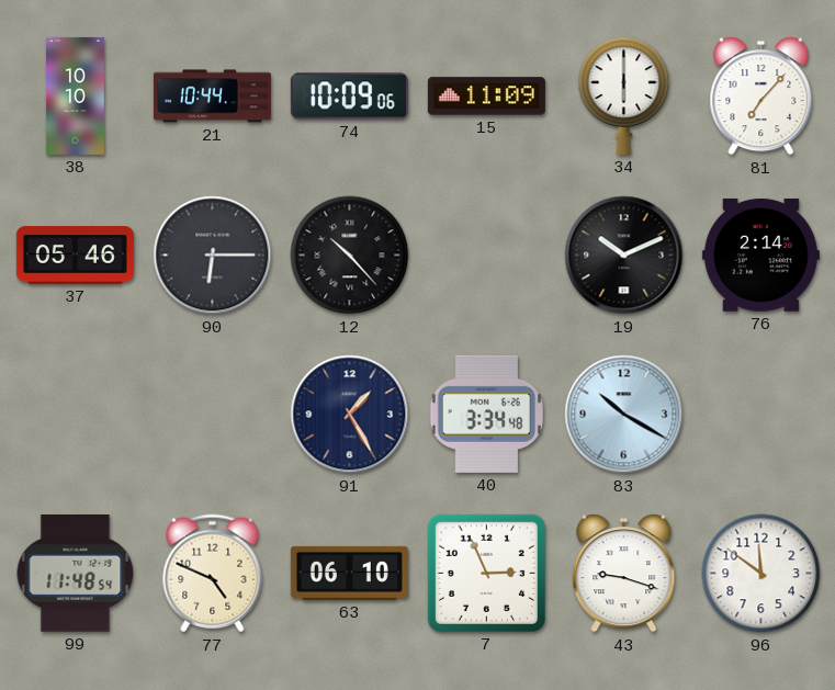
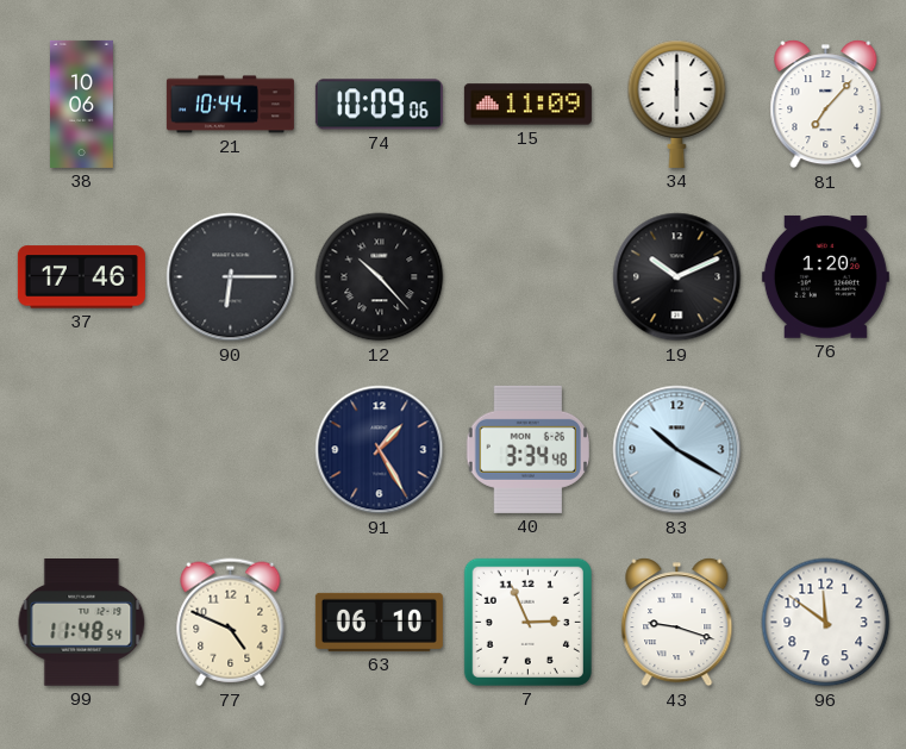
38: 10:10 -> 10:06
37: 05:46 -> 17:46
76: 2:14 -> 1:20
